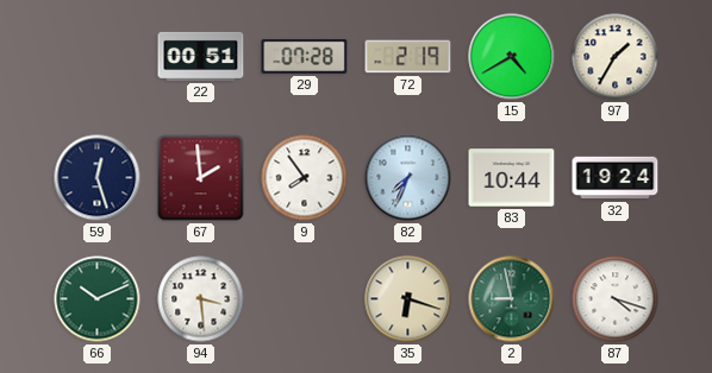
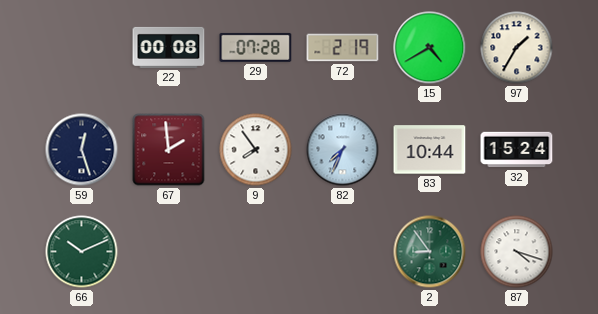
22: 00:51 -> 00:08
32: 19:24 -> 15:24
94: 3:29 -> none
35: 6:18 -> none
2: 8:58 -> 8:54
